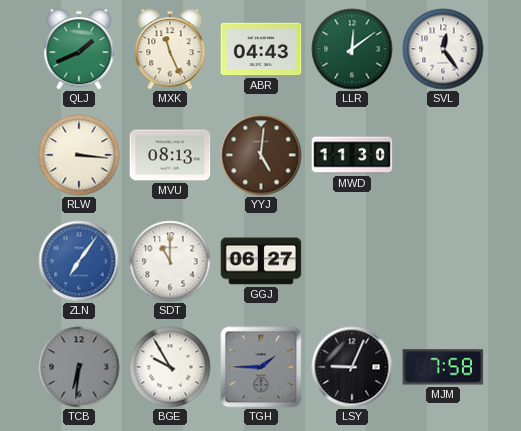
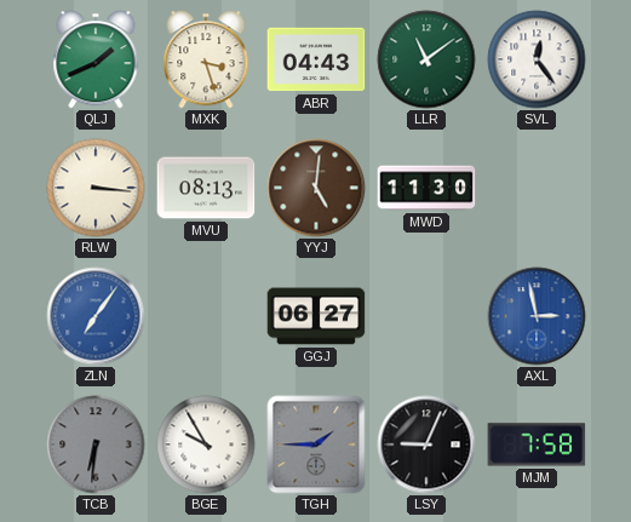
MXK: 11:26 -> 3:27
LLR: 12:09 -> 11:09
SDT: 11:00 -> none
AXL: none -> 2:58
